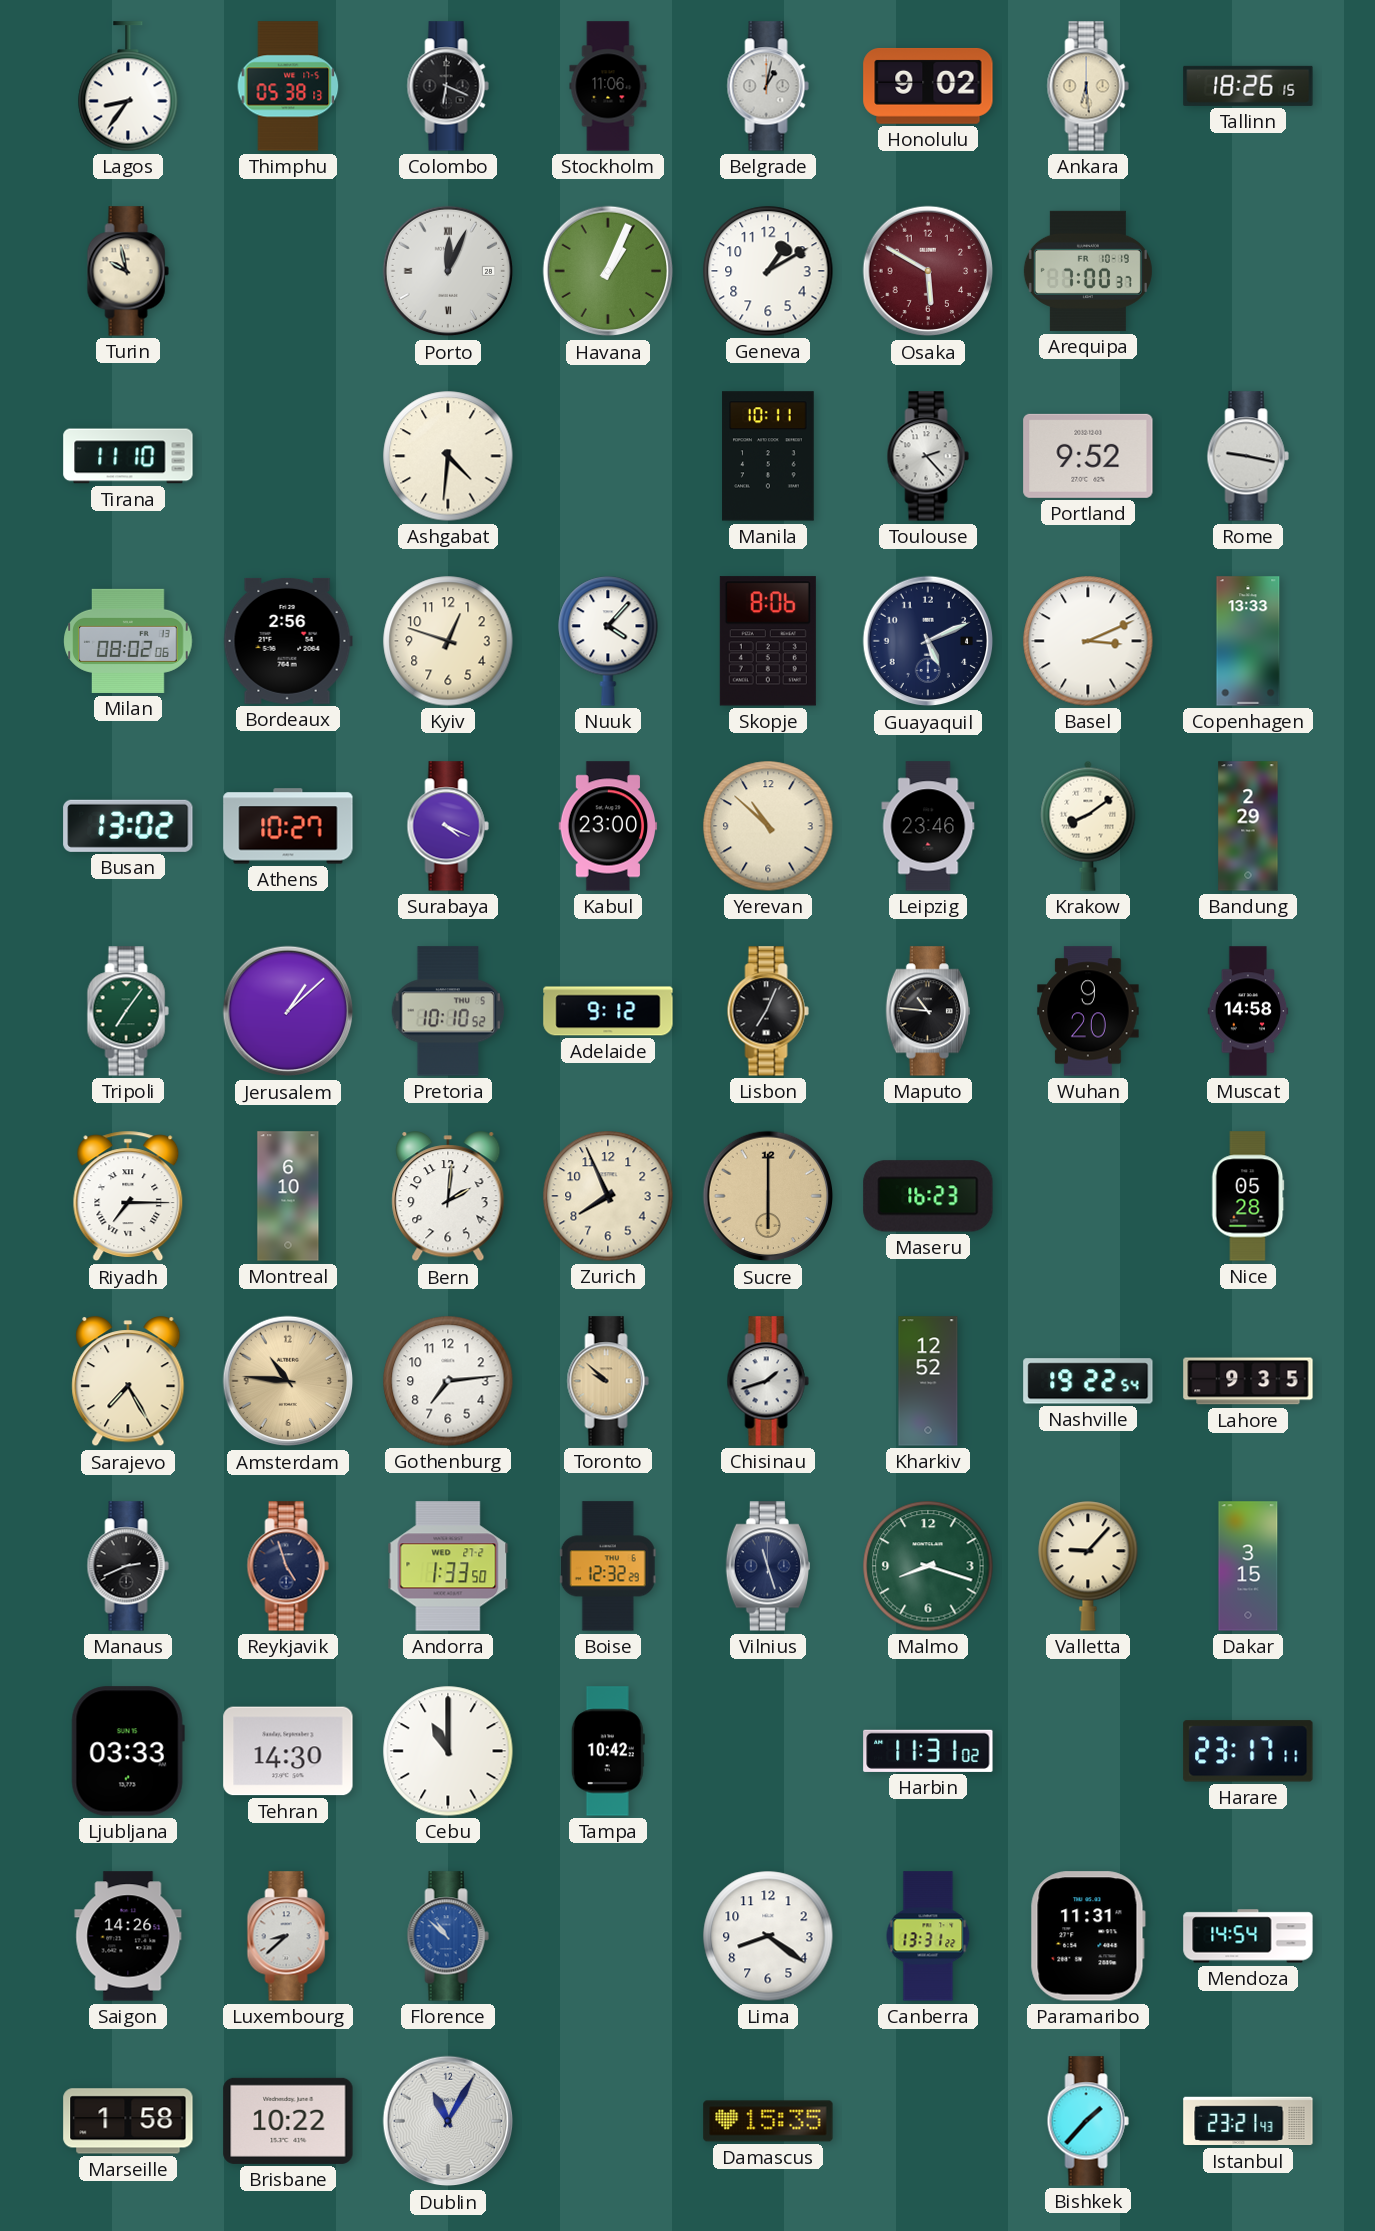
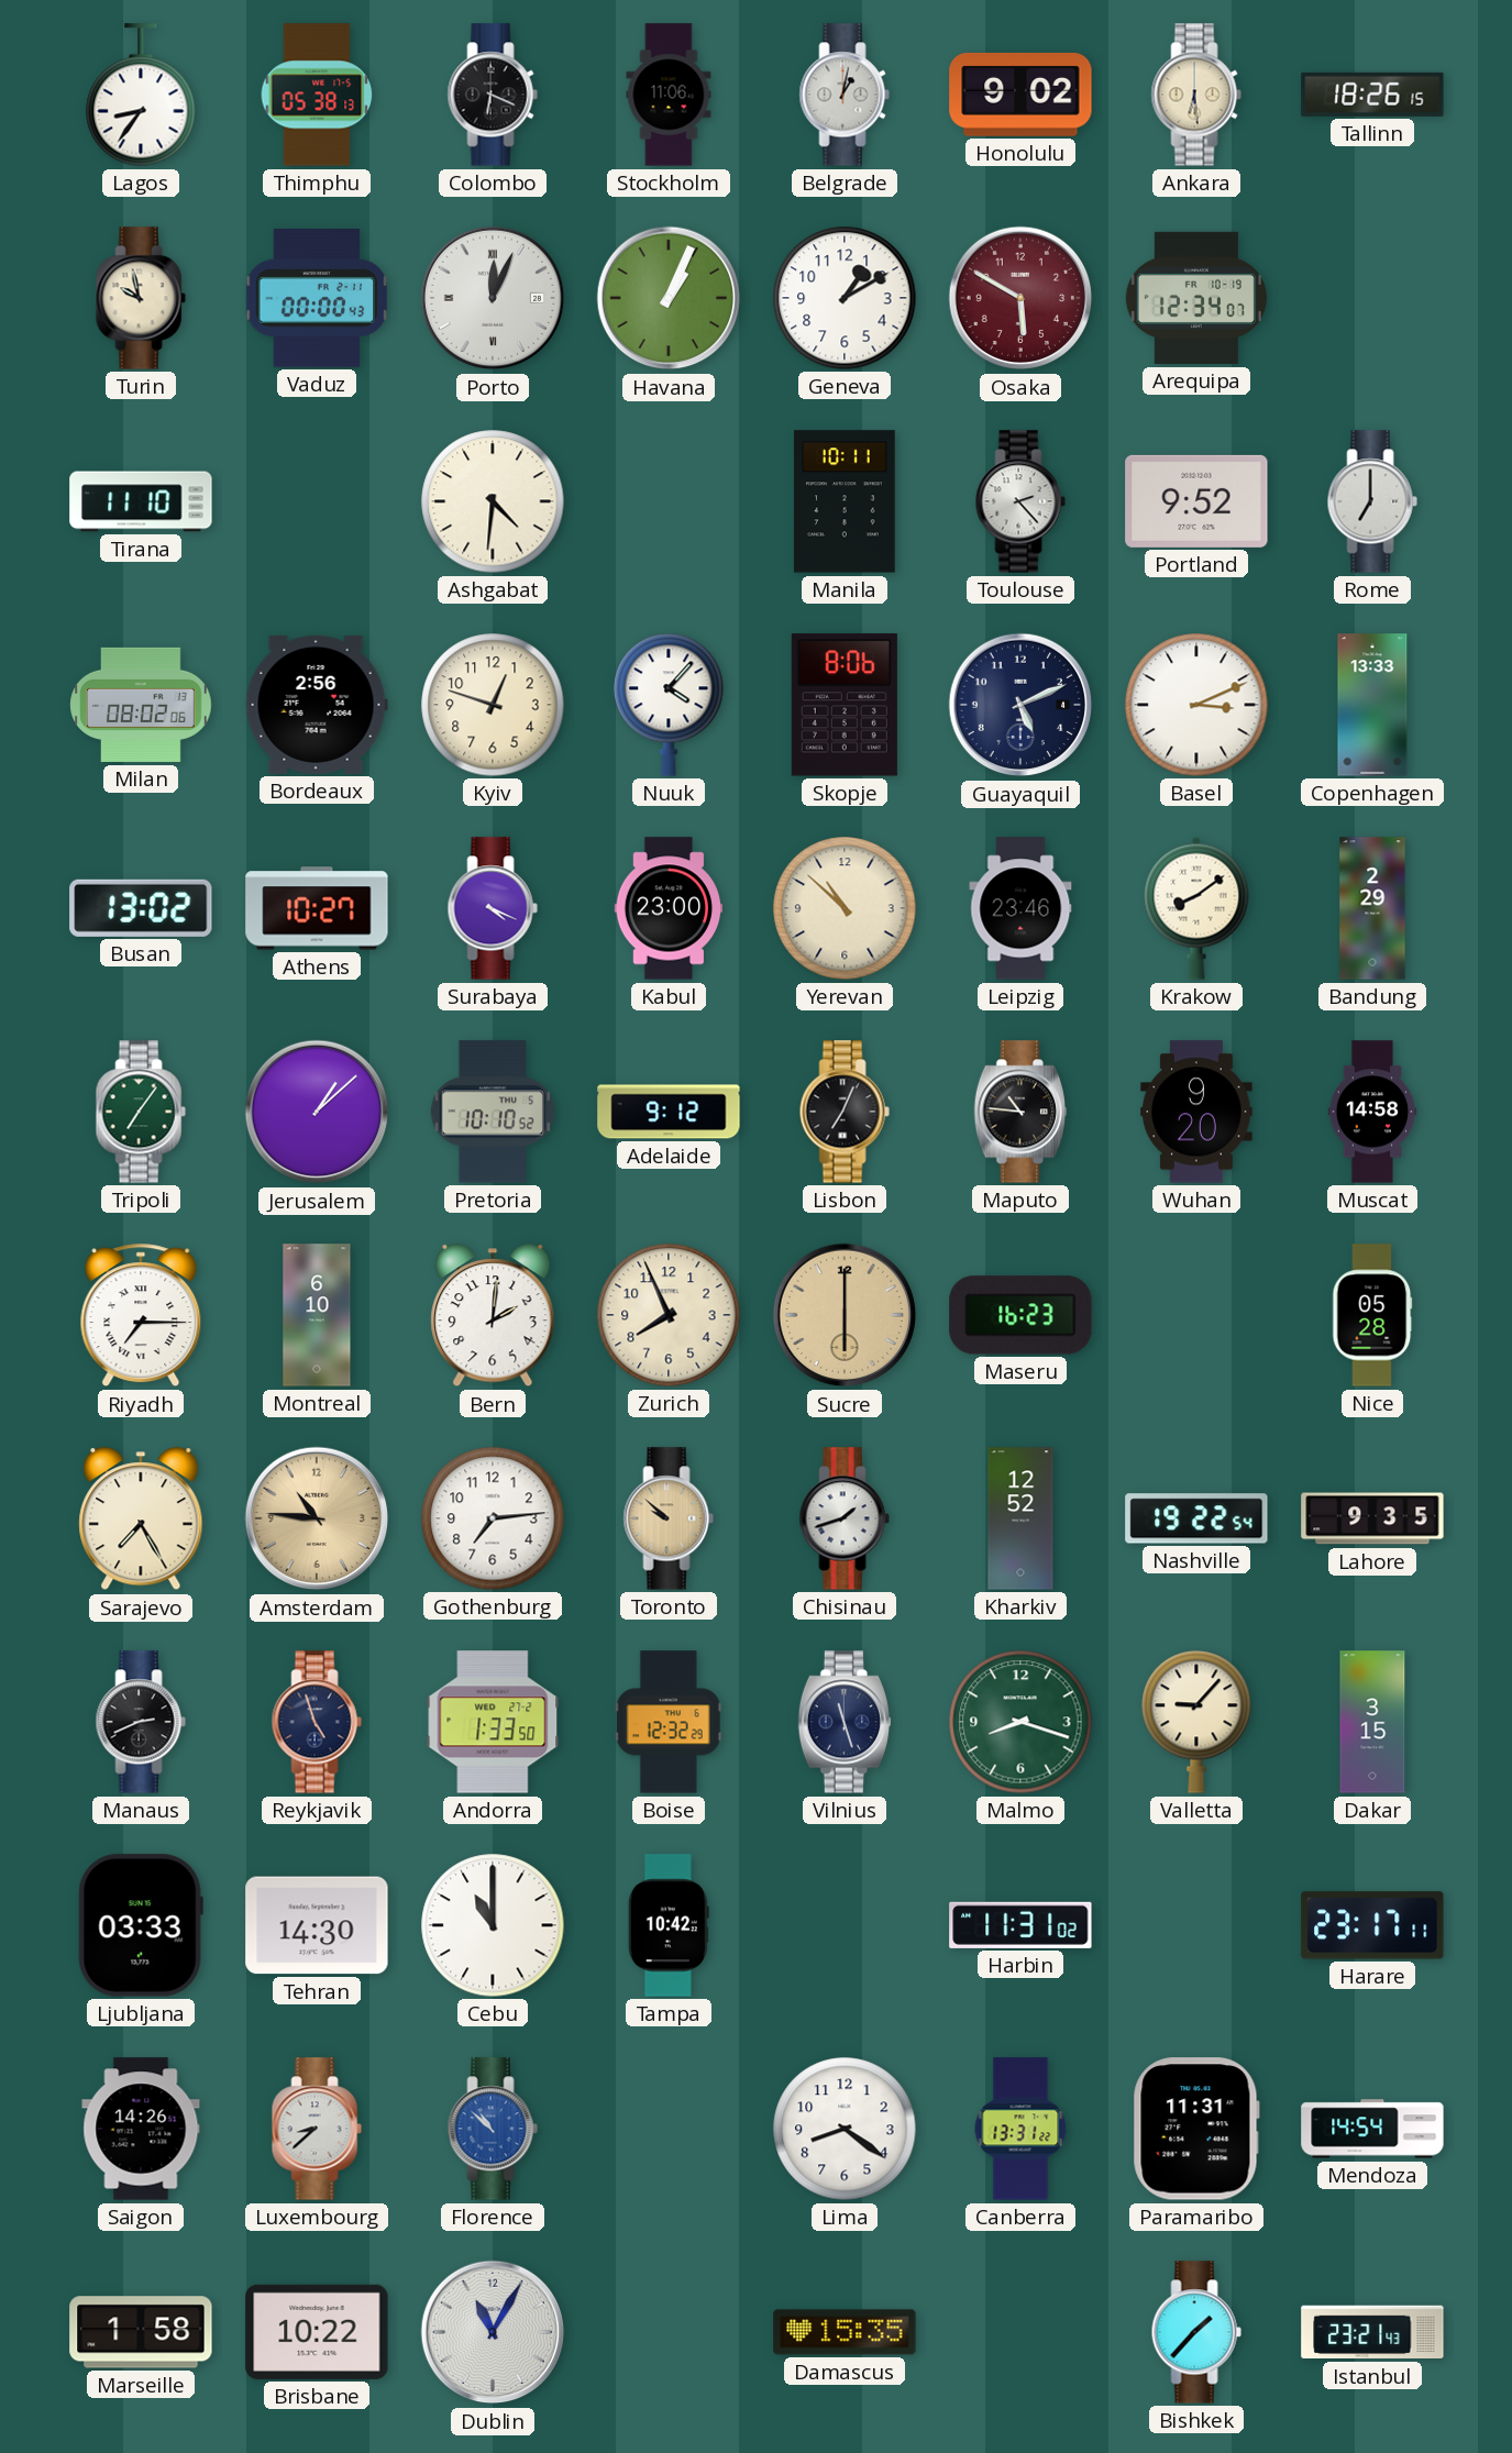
Vaduz: none -> 00:00
Arequipa: 7:00 -> 12:34
Rome: 9:17 -> 7:00
